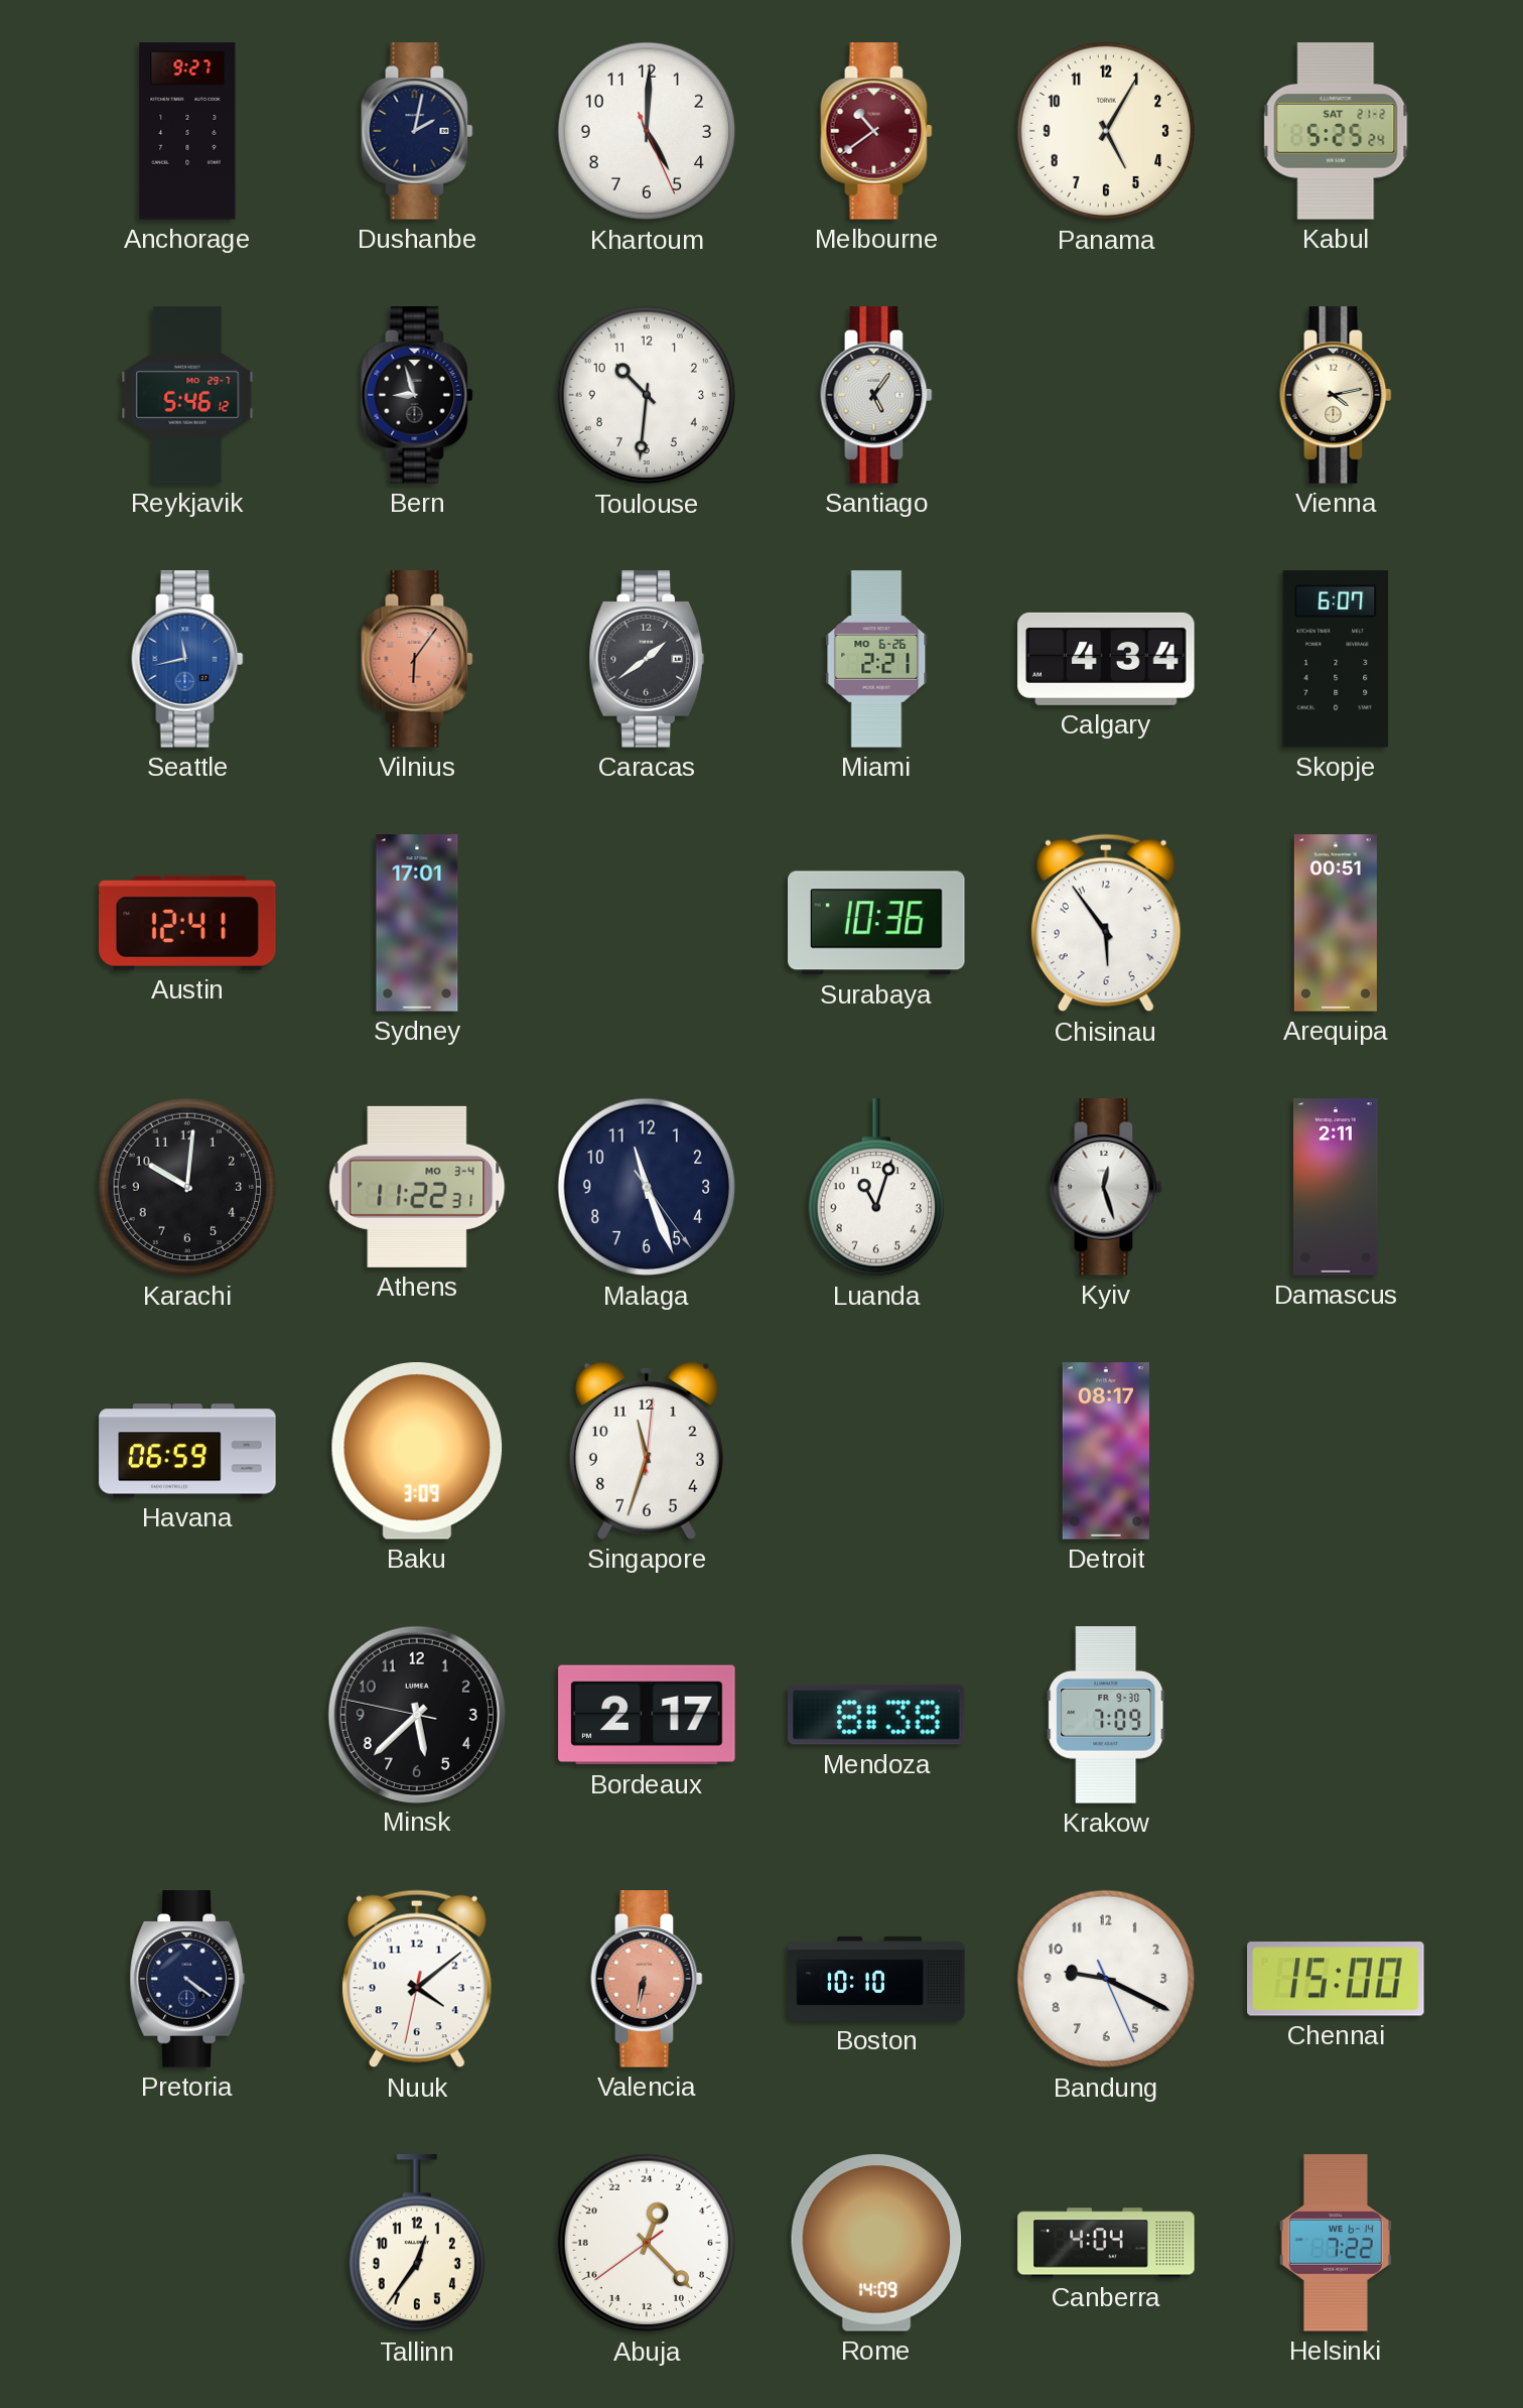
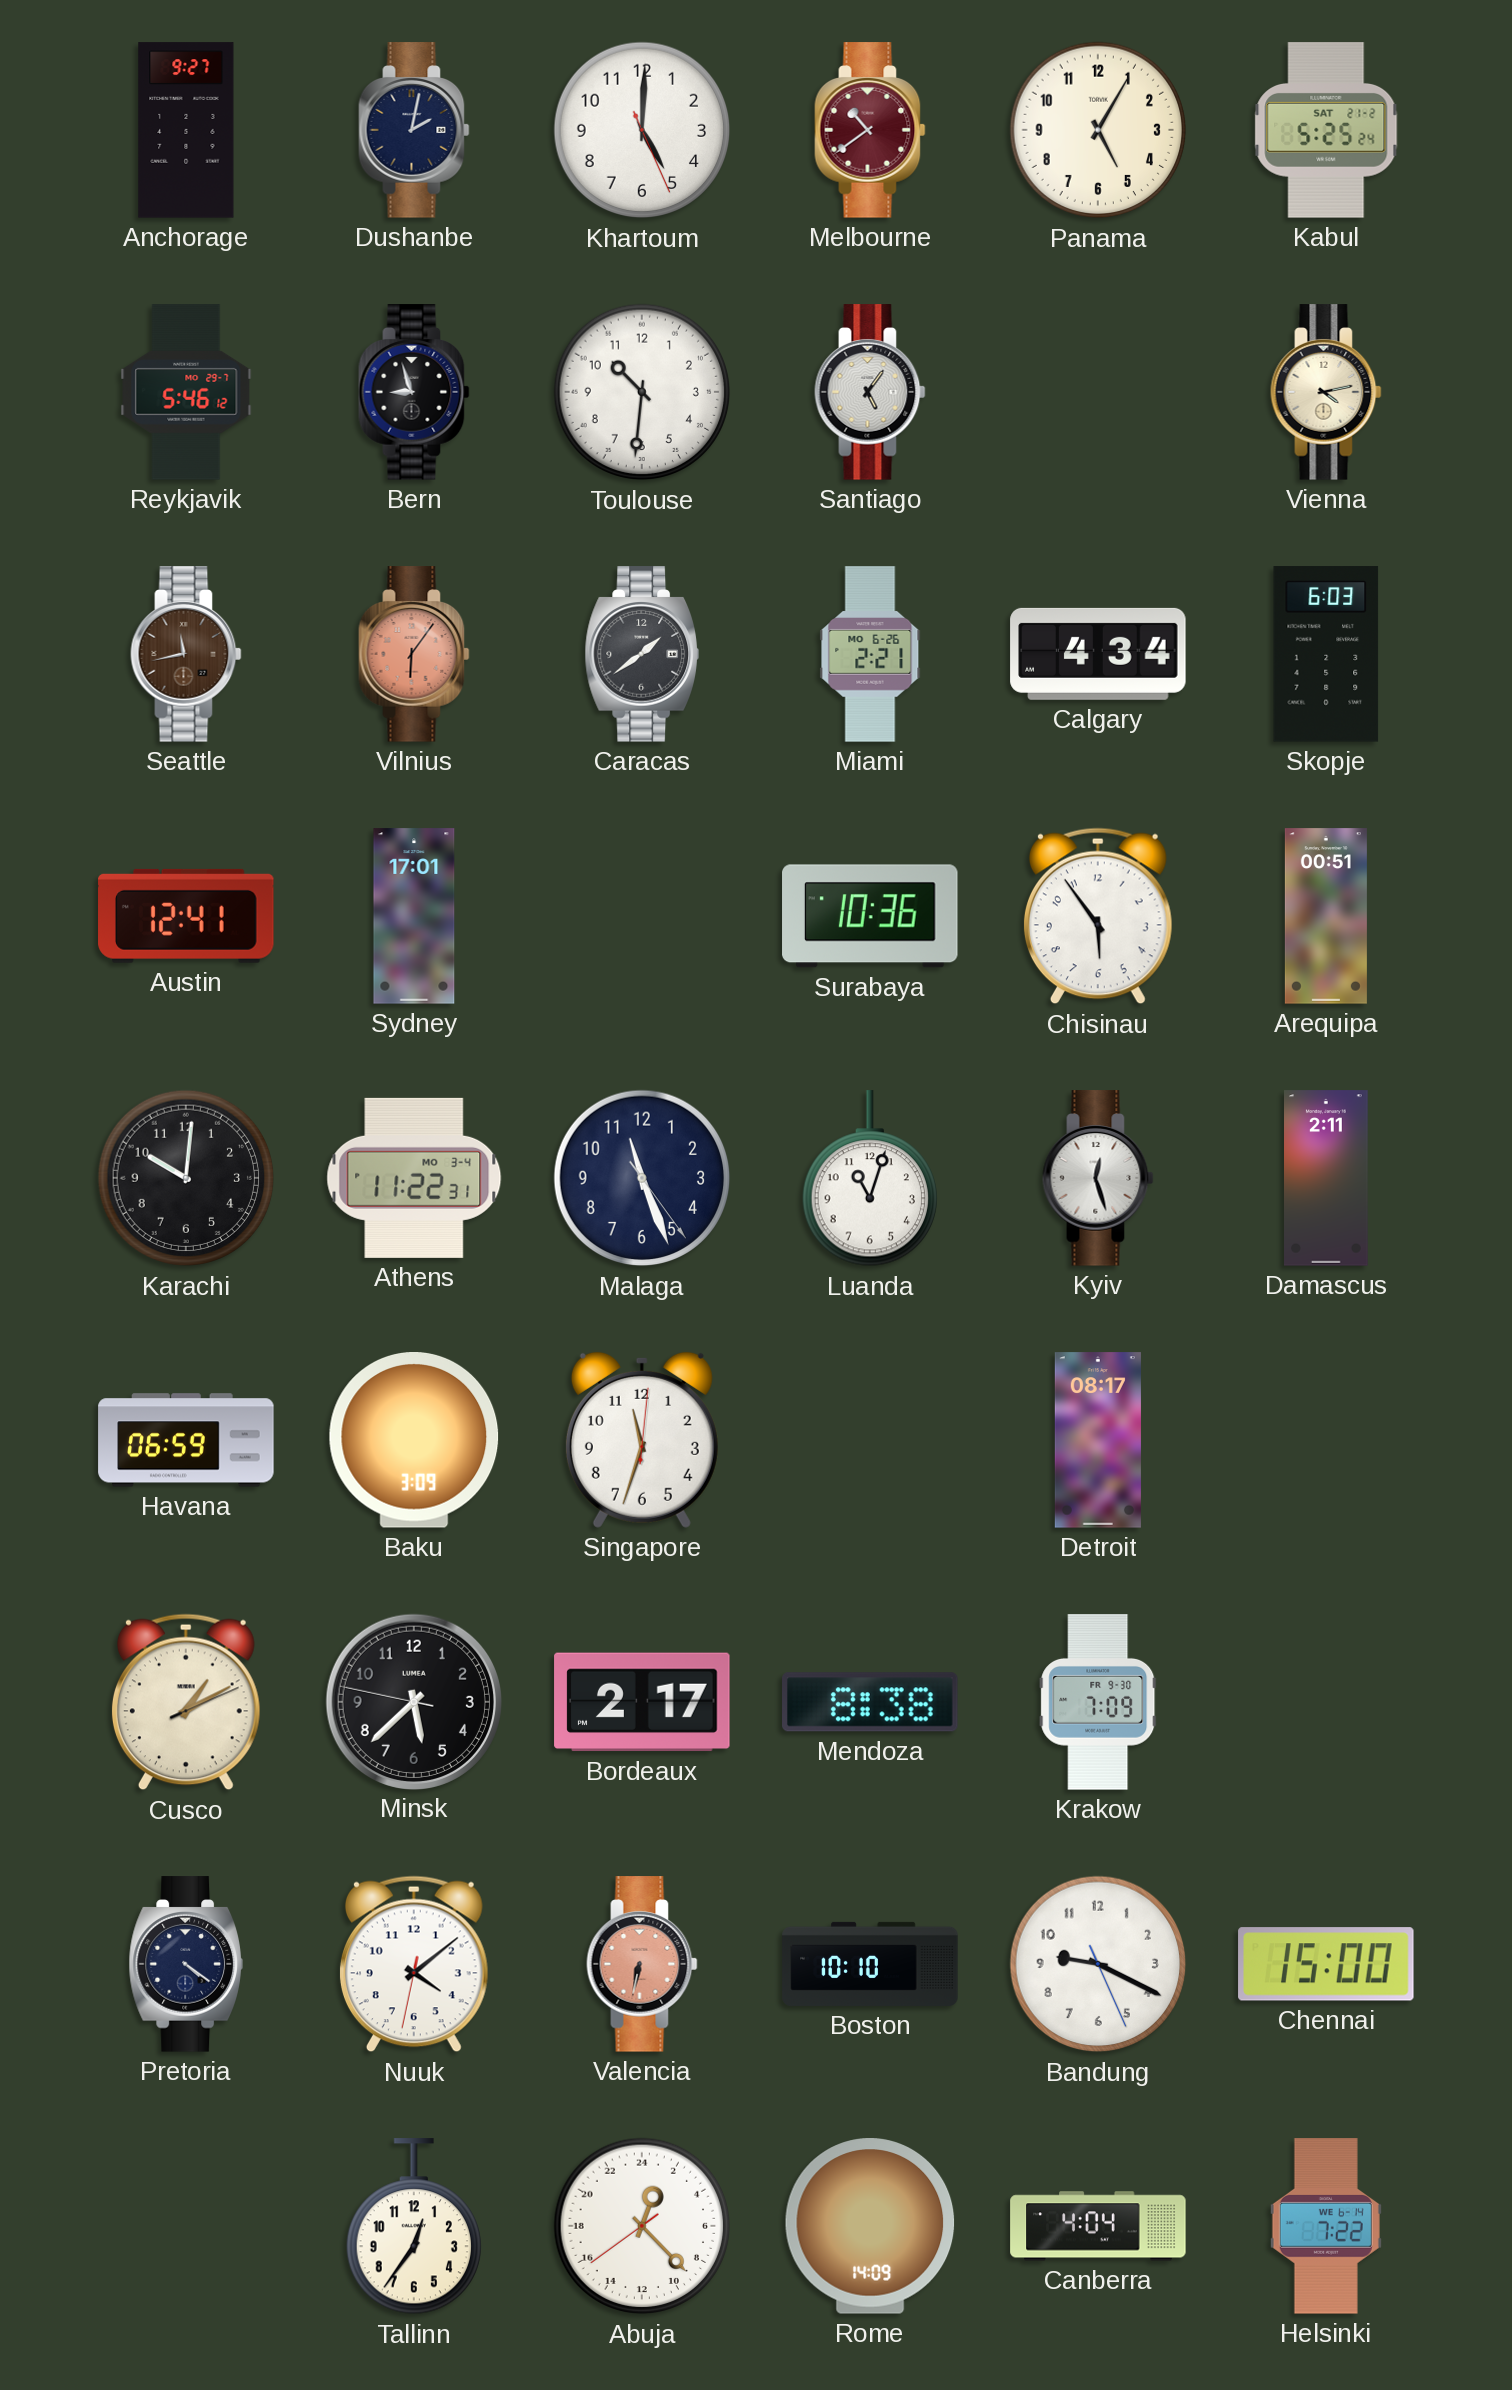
Seattle dial: blue -> brown
Skopje: 6:07 -> 6:03
Cusco: none -> 1:10
